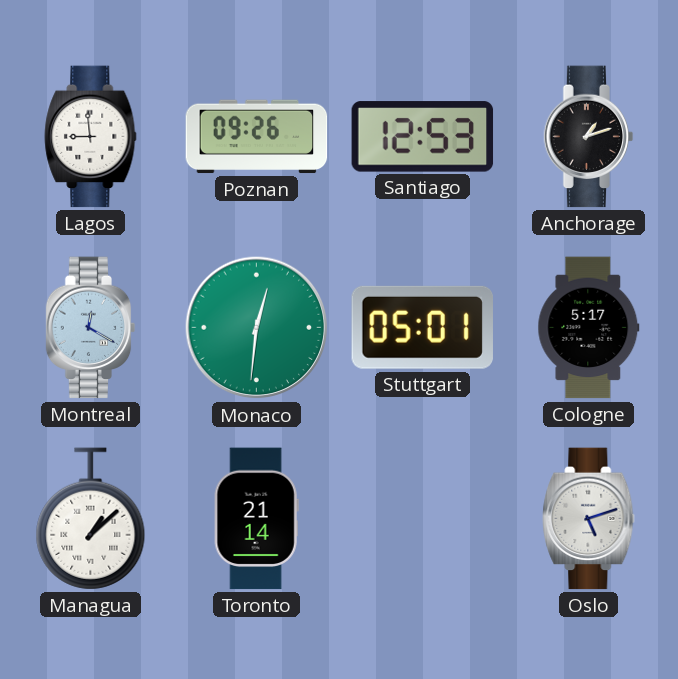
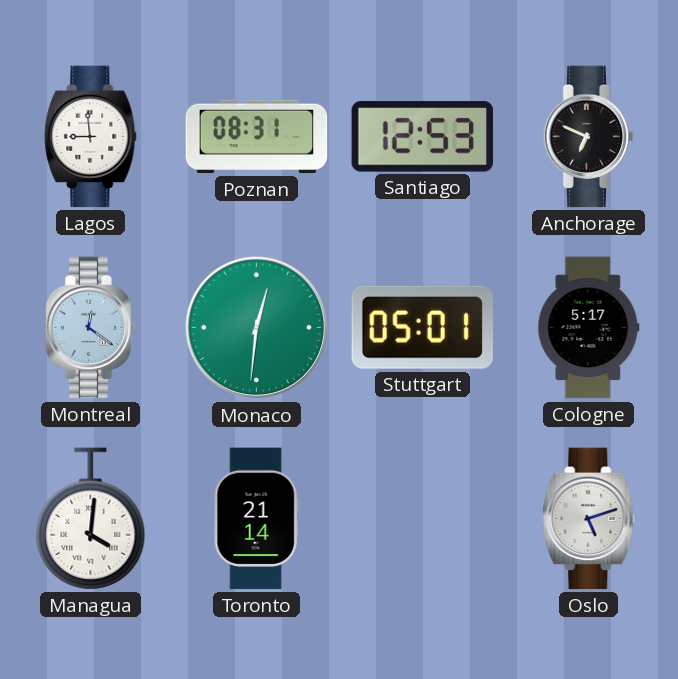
Poznan: 09:26 -> 08:31
Anchorage: 1:12 -> 6:49
Montreal: 12:20 -> 12:21
Managua: 1:08 -> 4:01
